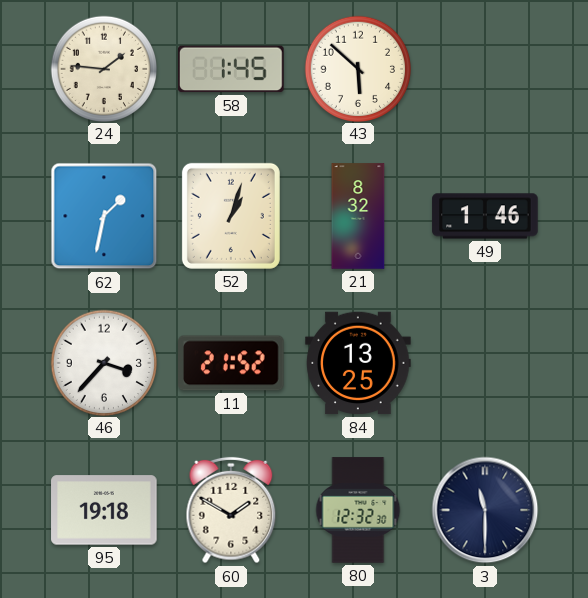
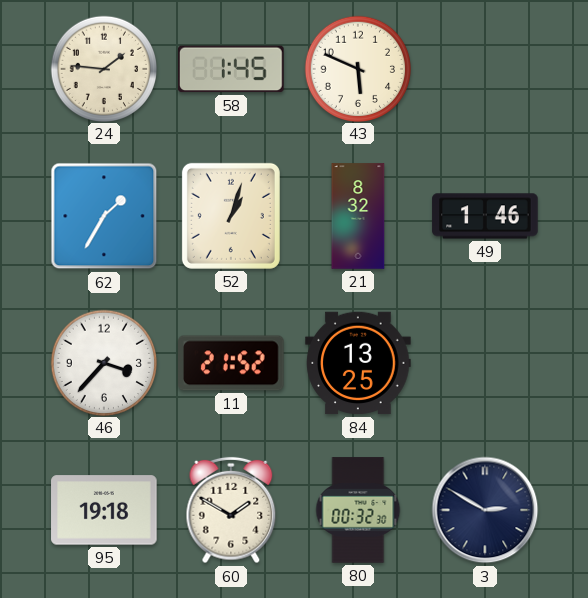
43: 5:52 -> 5:49
62: 1:32 -> 1:35
80: 12:32 -> 00:32
3: 11:30 -> 2:50
